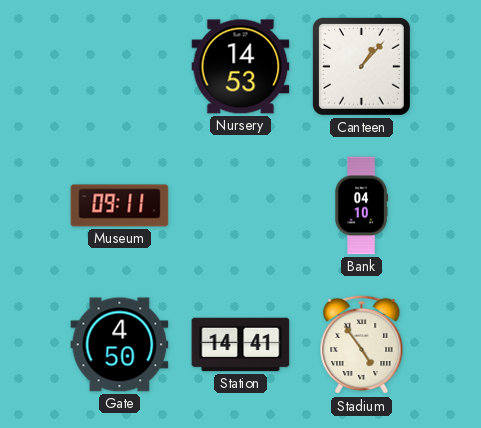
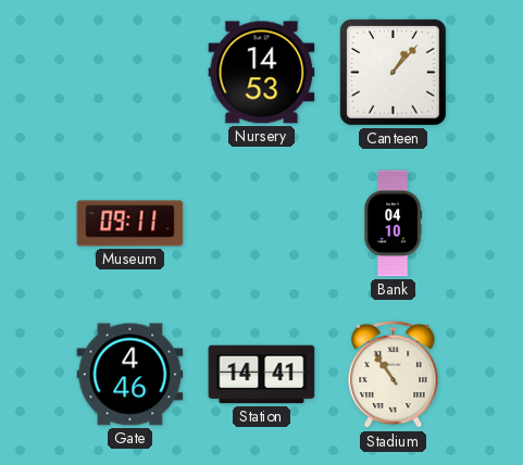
Gate: 4:50 -> 4:46
Stadium: 4:54 -> 10:54
